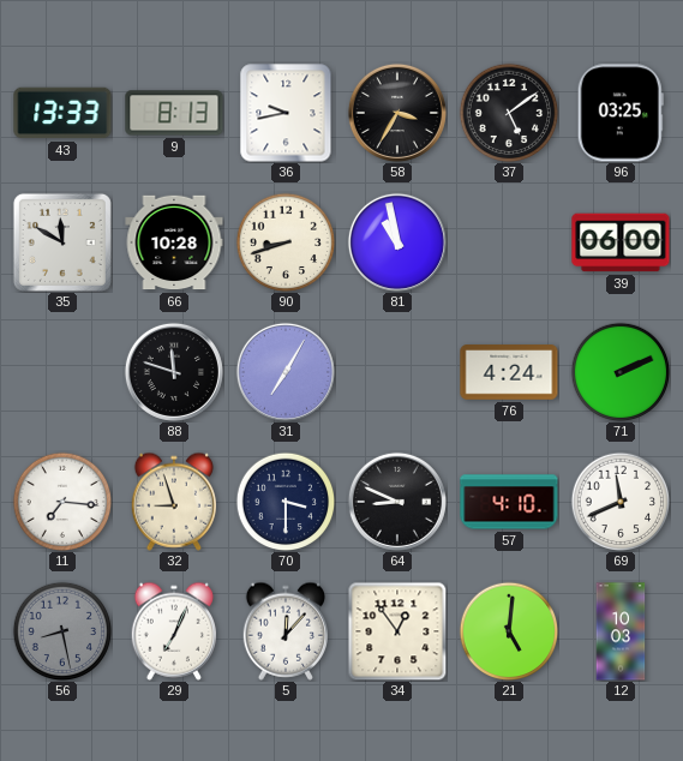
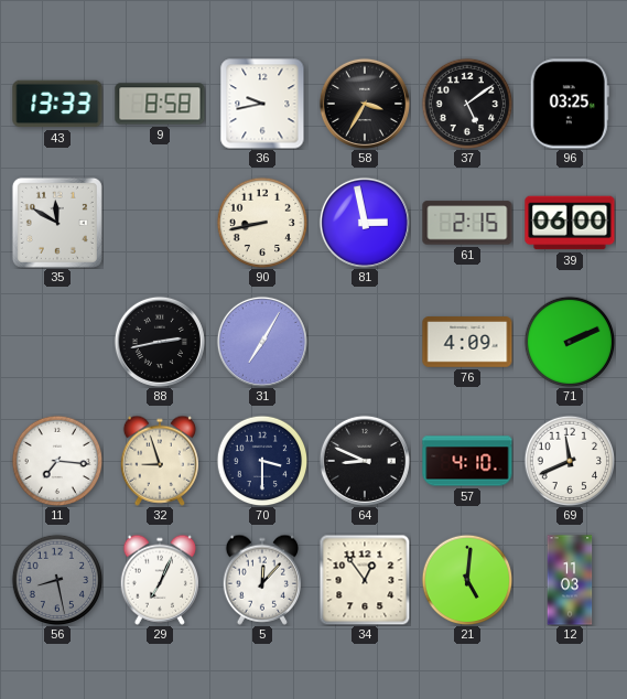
9: 8:13 -> 8:58
66: 10:28 -> none
90: 8:42 -> 8:43
81: 10:58 -> 2:58
61: none -> 2:15
88: 11:48 -> 2:43
76: 4:24 -> 4:09
12: 10:03 -> 11:03
